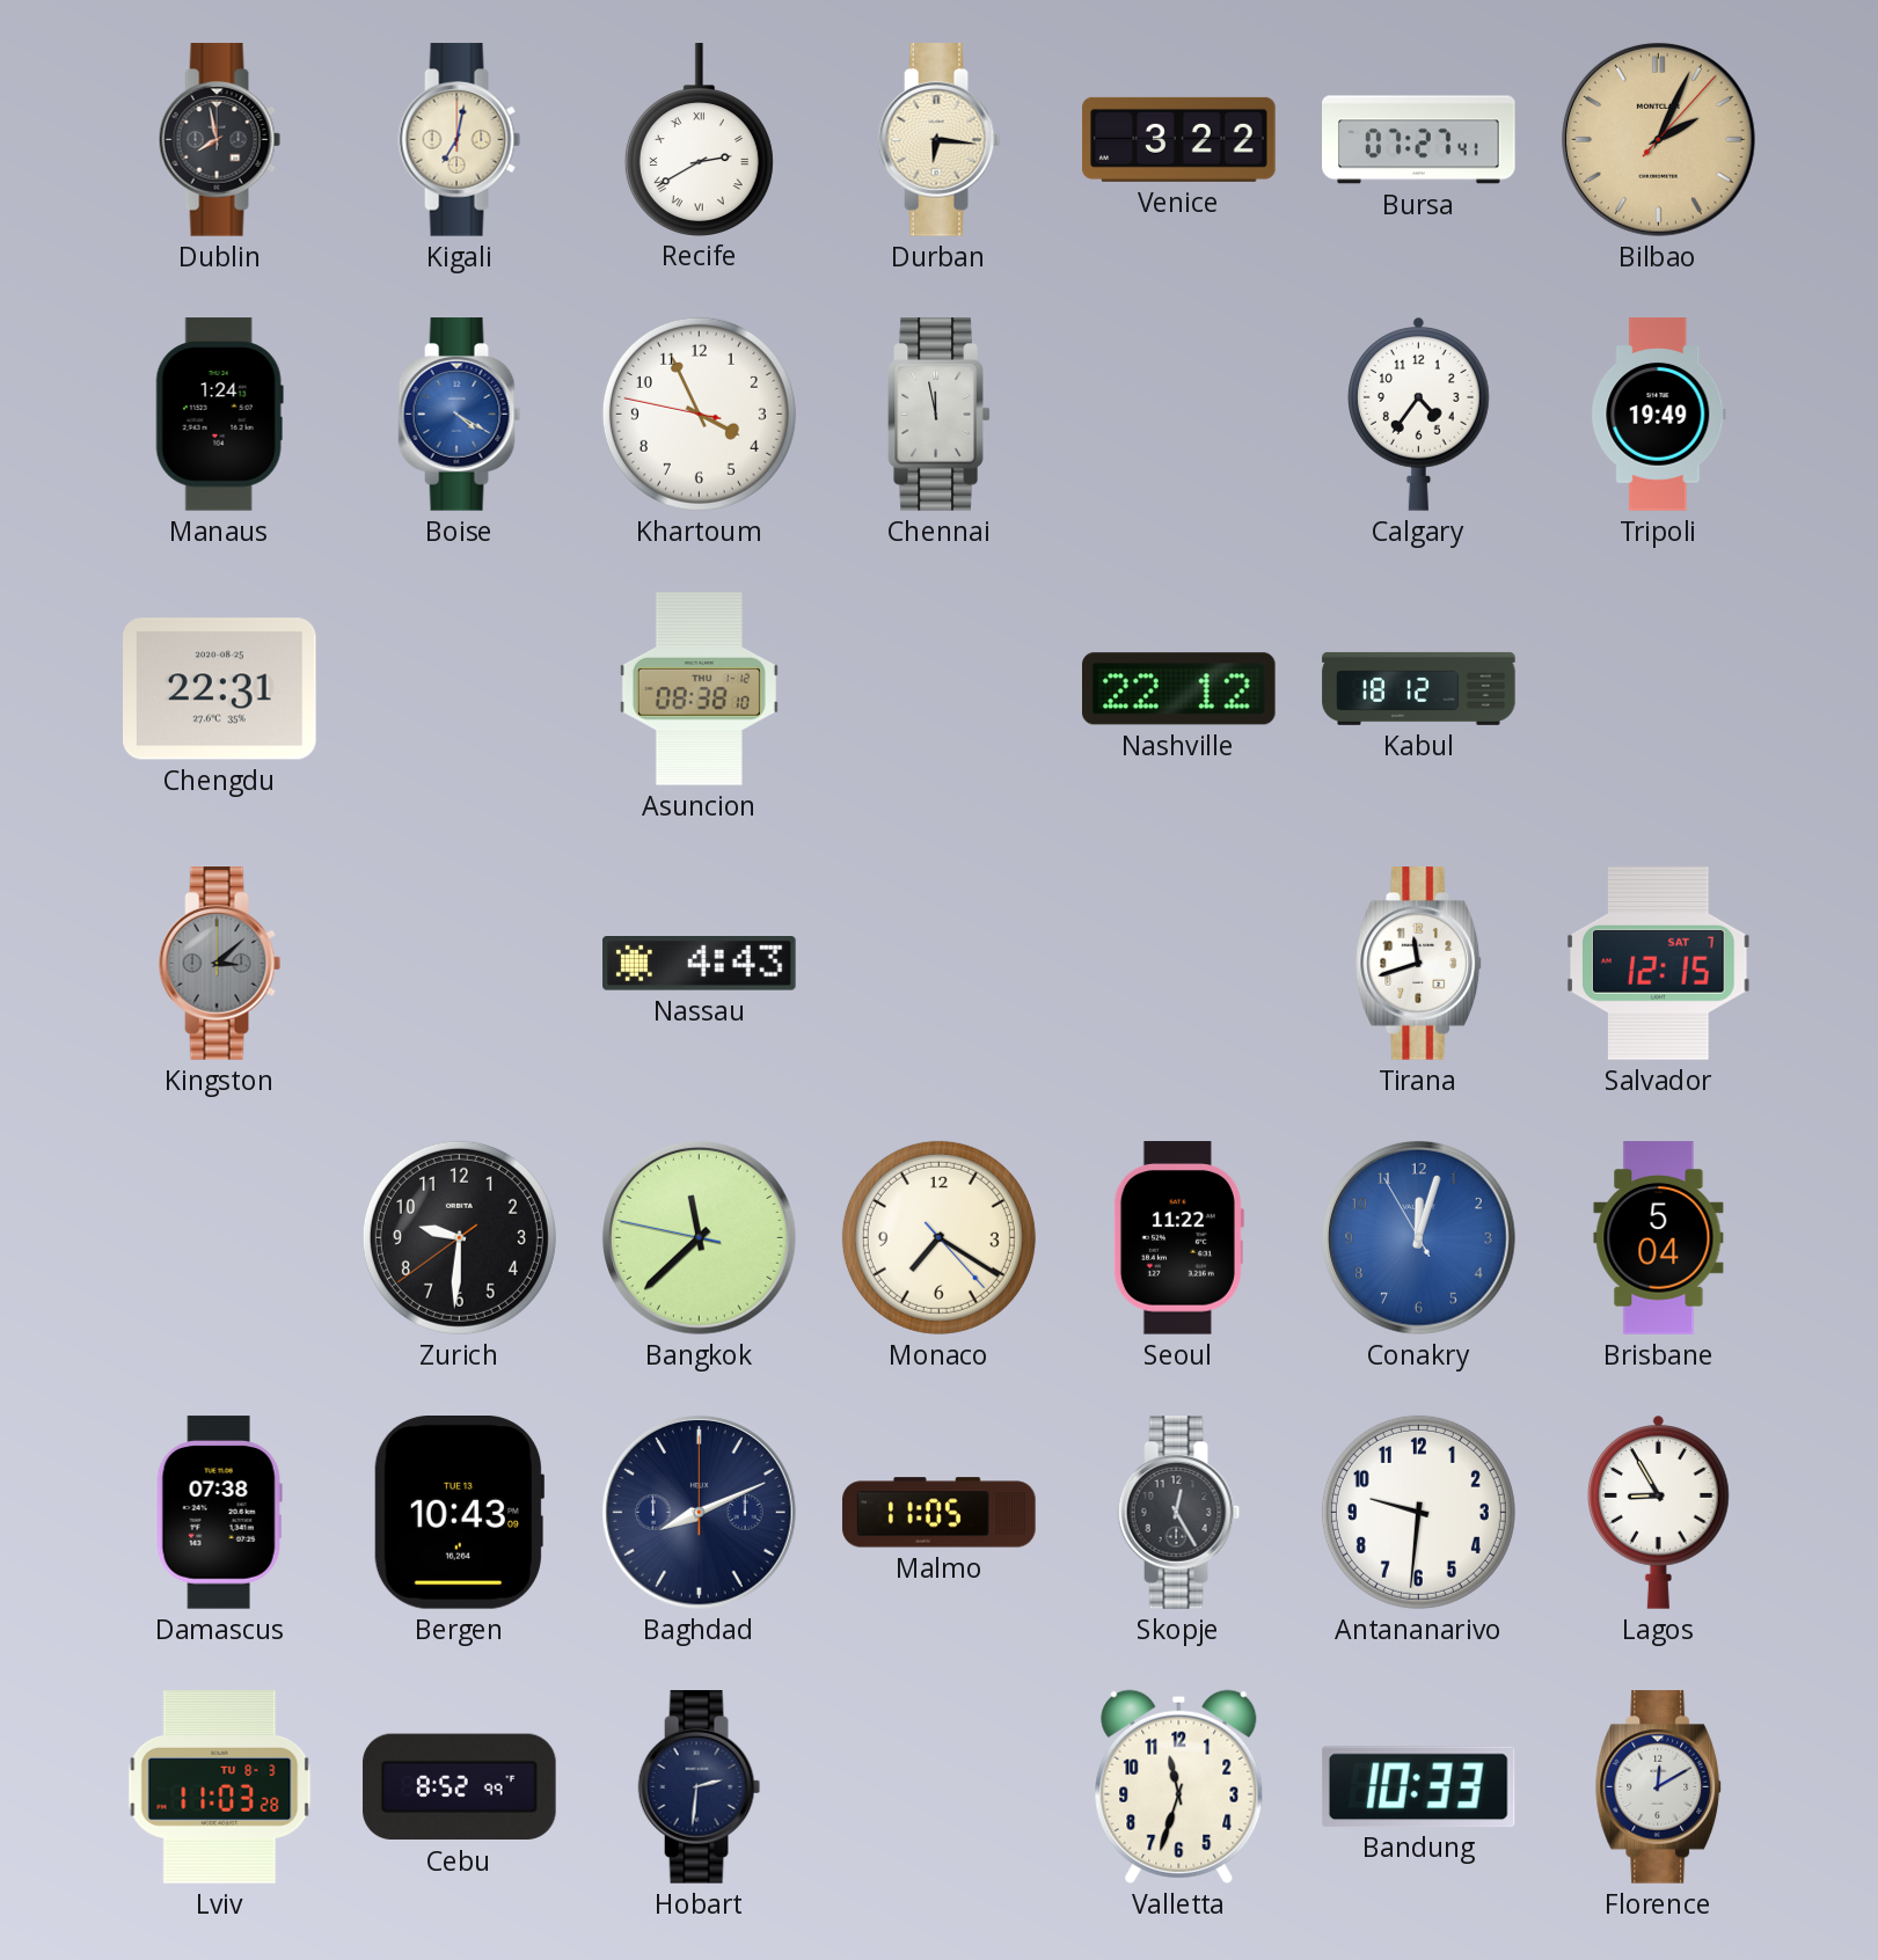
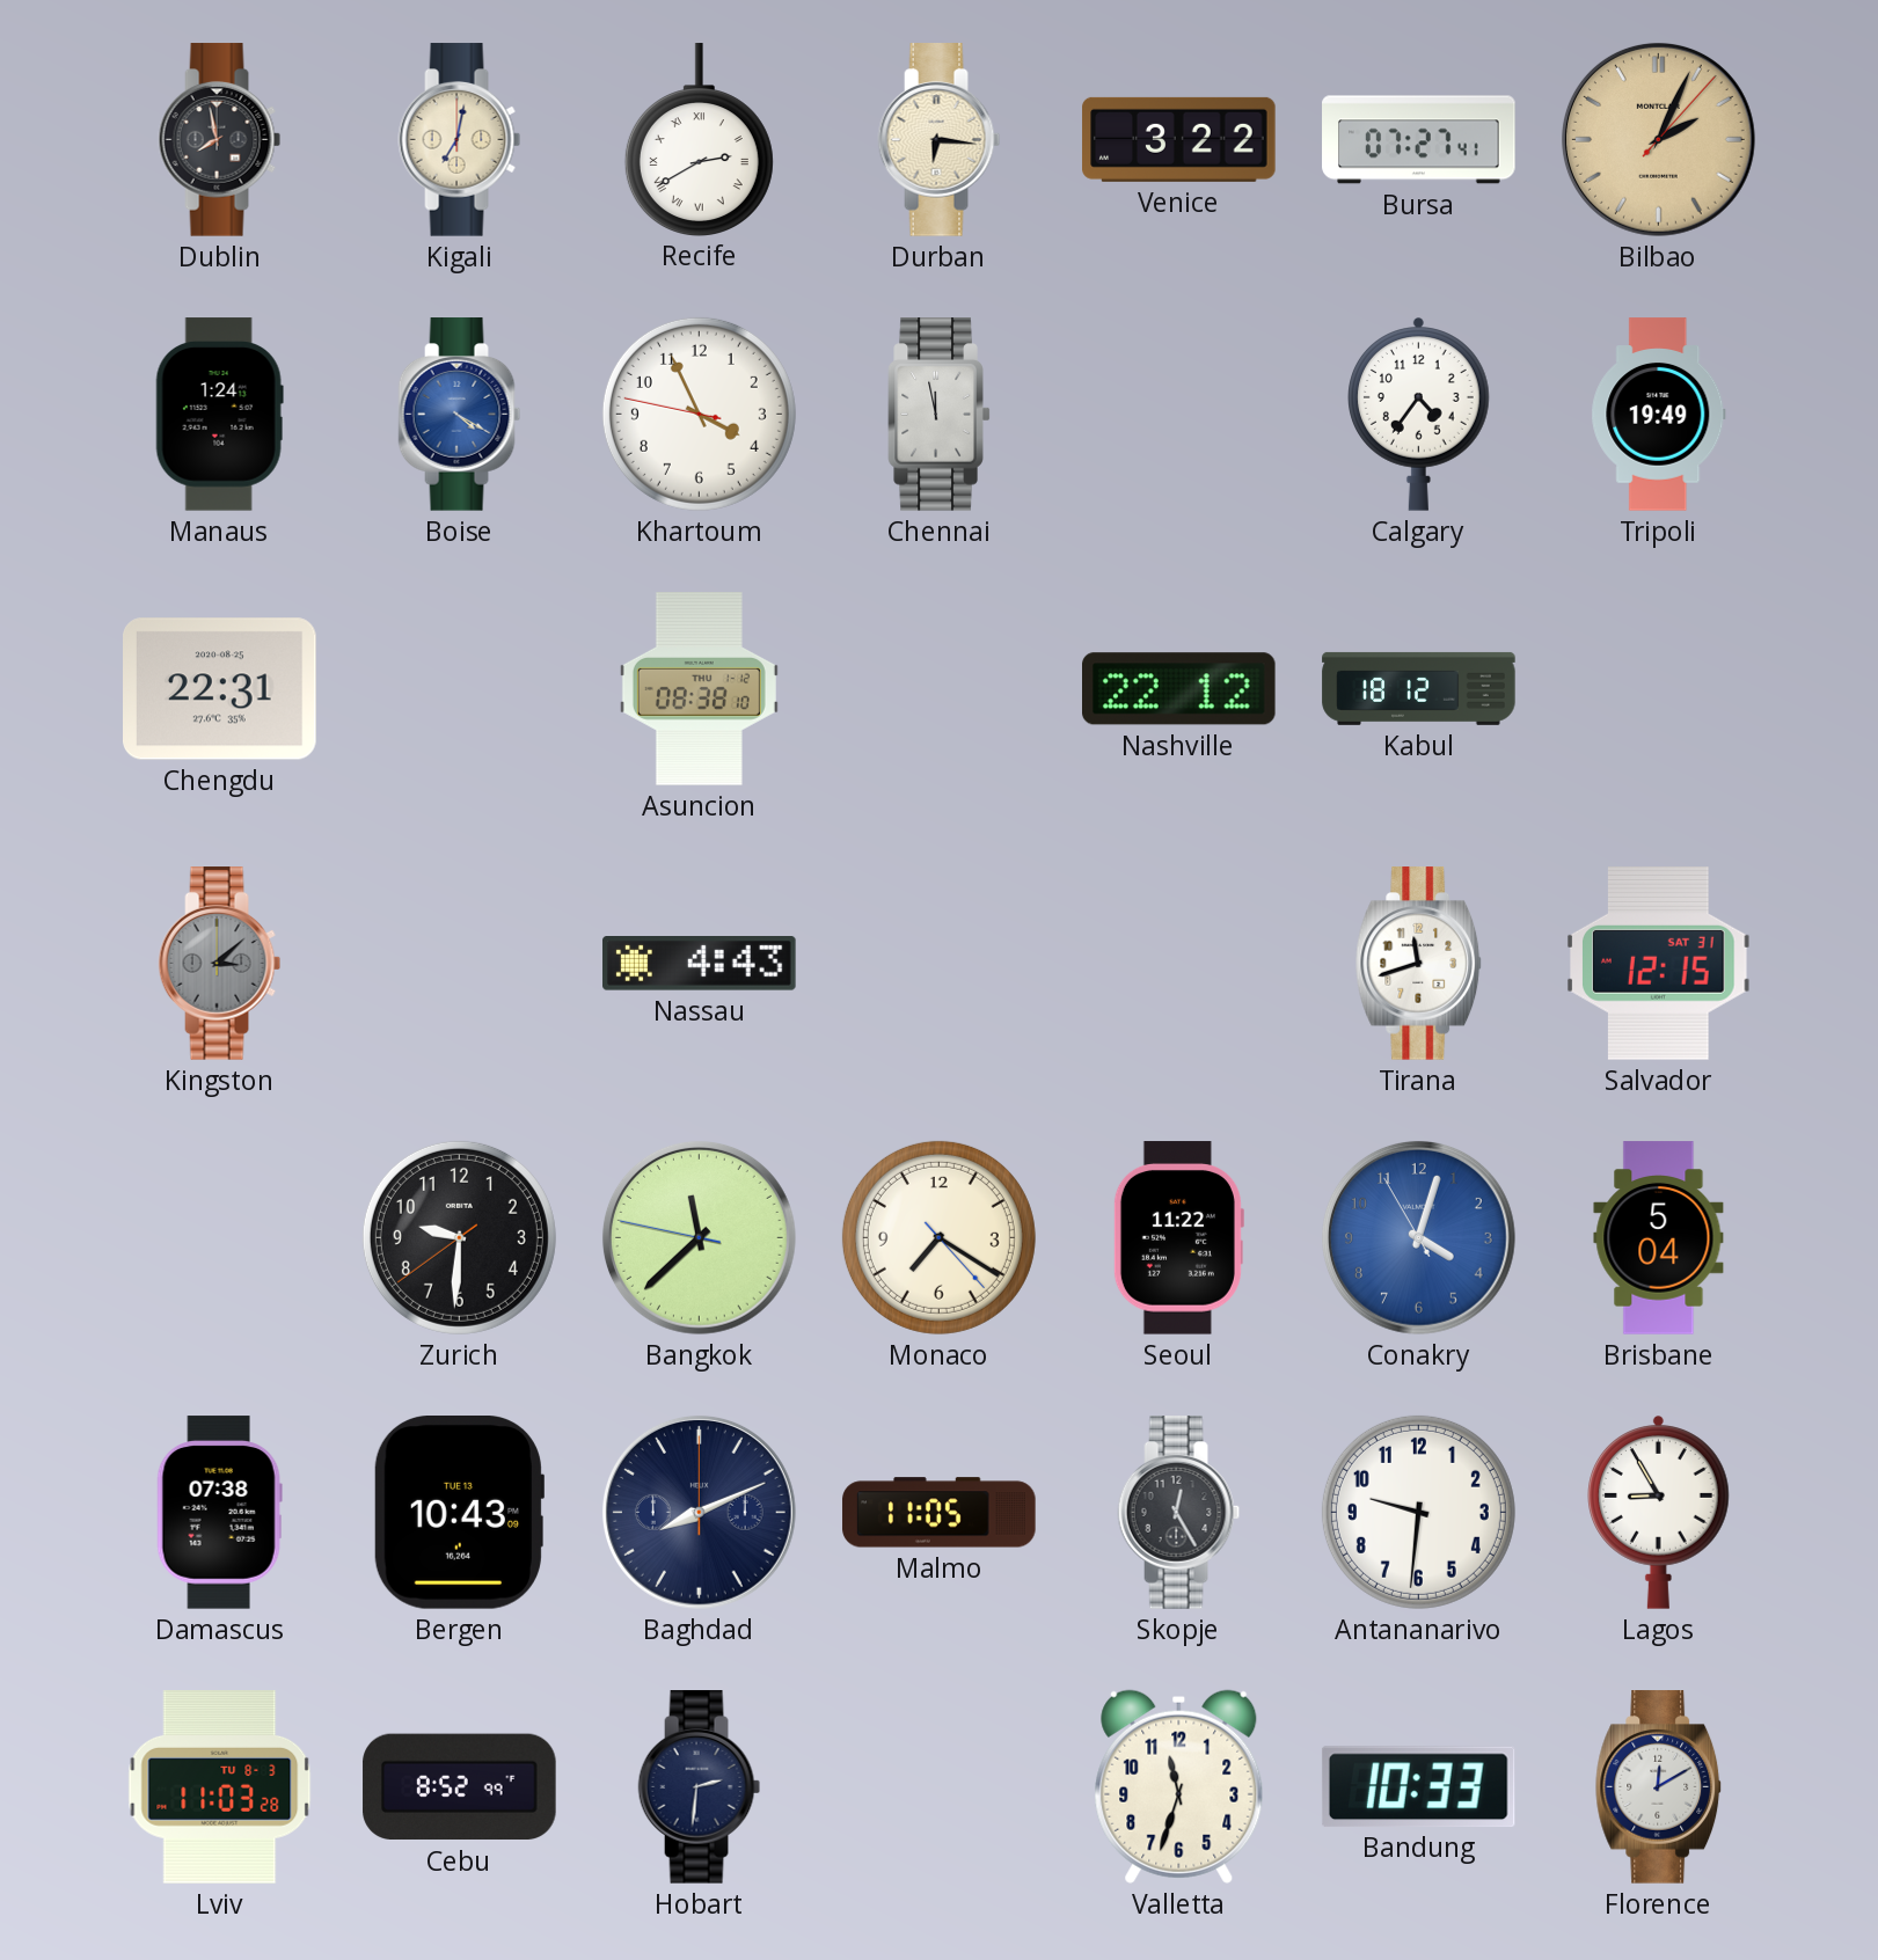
Salvador date: SAT 7 -> SAT 31
Conakry: 12:02 -> 4:02
